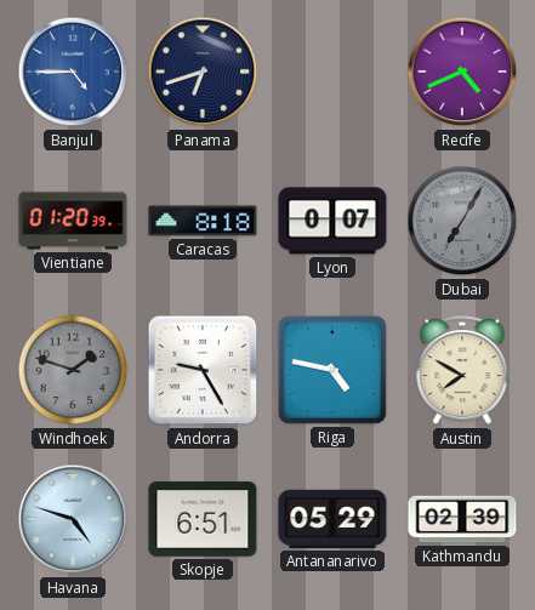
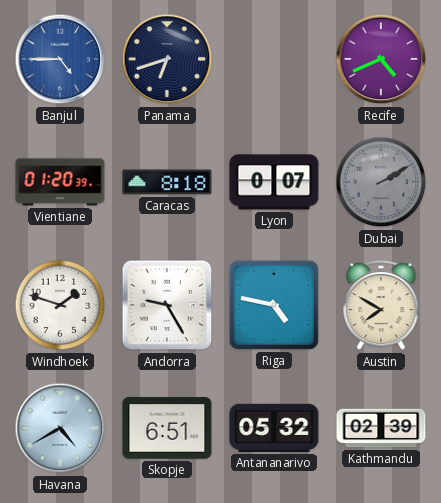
Dubai: 7:05 -> 2:10
Windhoek dial: grey -> white
Havana: 4:48 -> 4:40
Antananarivo: 05:29 -> 05:32
